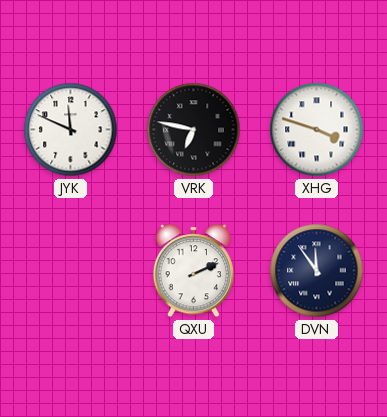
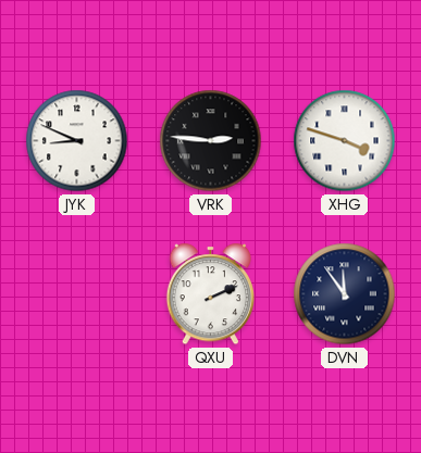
JYK: 11:49 -> 8:49
VRK: 6:47 -> 2:46
